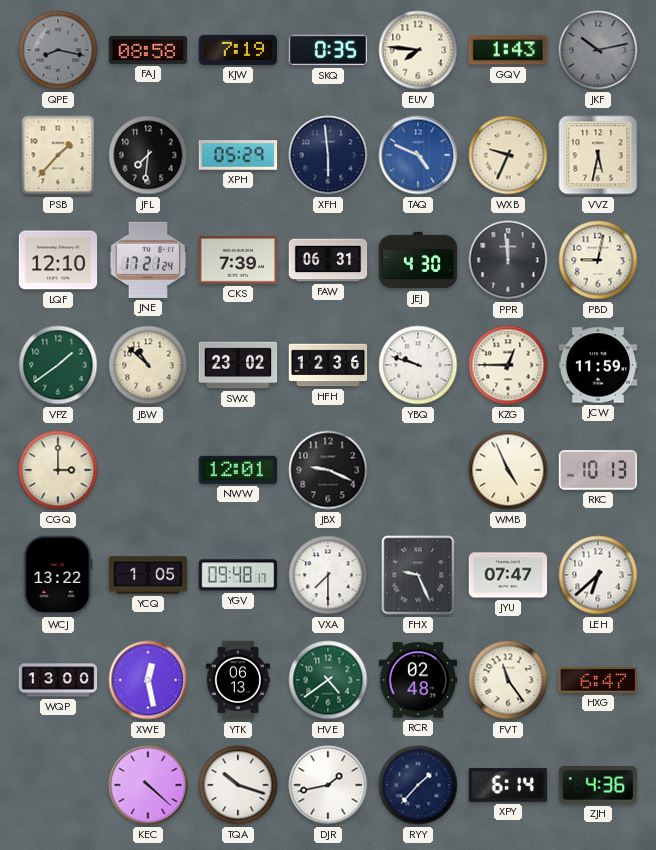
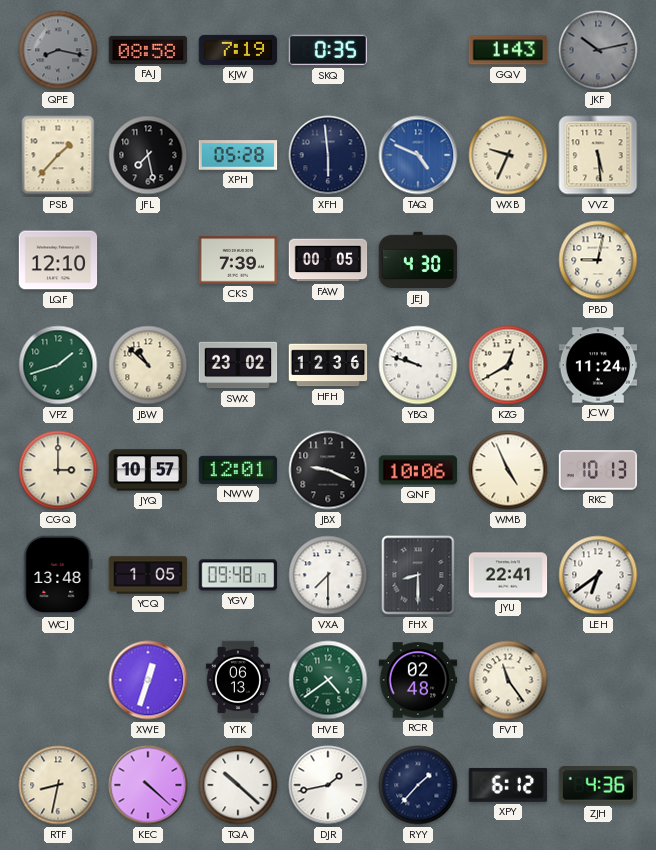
EUV: 7:46 -> none
JFL: 7:31 -> 7:28
XPH: 05:29 -> 05:28
VVZ: 5:32 -> 5:29
JNE: 17:21 -> none
FAW: 06:31 -> 00:05
PPR: 11:59 -> none
VPZ: 1:39 -> 1:42
KZG: 12:45 -> 12:40
JCW: 11:59 -> 11:24
JYQ: none -> 10:57
QNF: none -> 10:06
WCJ: 13:22 -> 13:48
FHX: 9:26 -> 8:30
JYU: 07:47 -> 22:41
LEH: 6:38 -> 6:39
WQP: 13:00 -> none
XWE: 12:28 -> 12:33
HXG: 6:47 -> none
RTF: none -> 8:32
TQA: 10:18 -> 10:22
XPY: 6:14 -> 6:12
